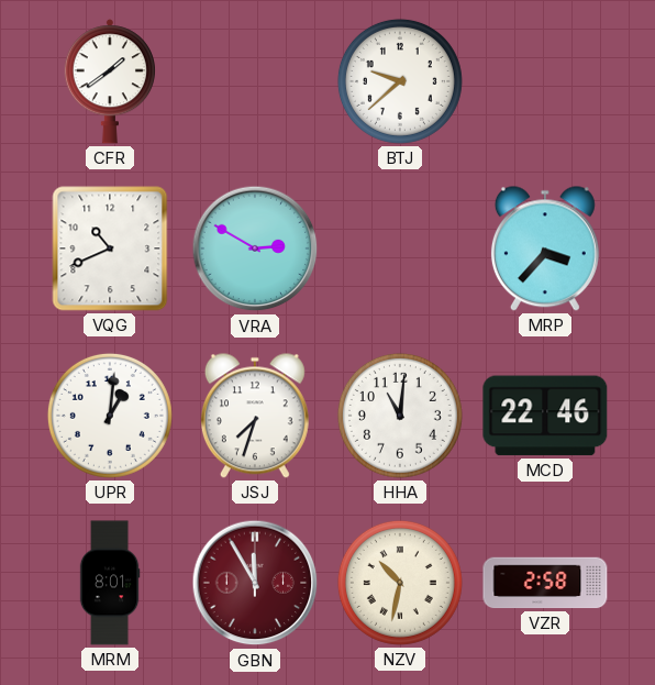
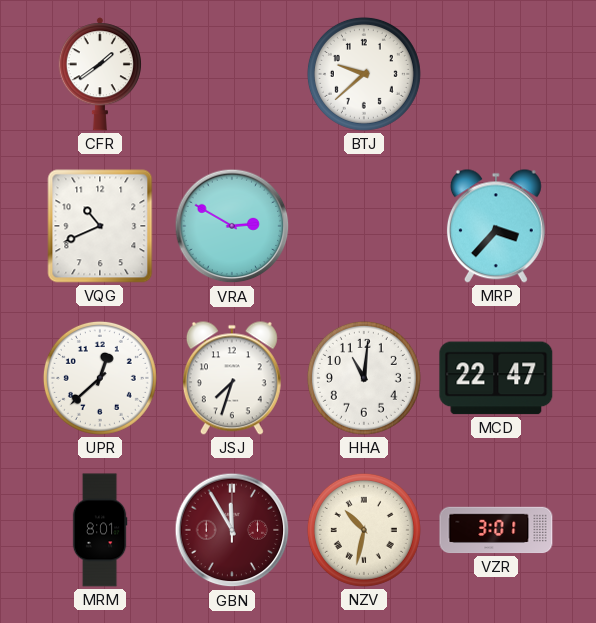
UPR: 1:01 -> 12:38
MCD: 22:46 -> 22:47
VZR: 2:58 -> 3:01
